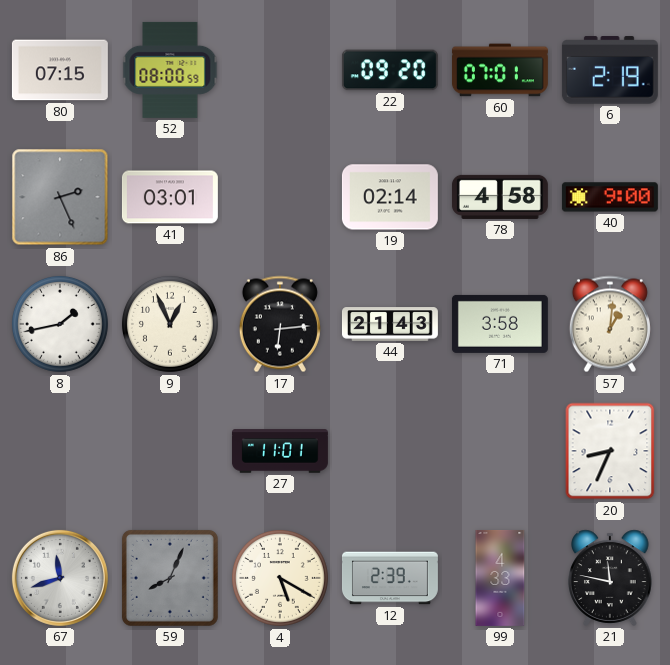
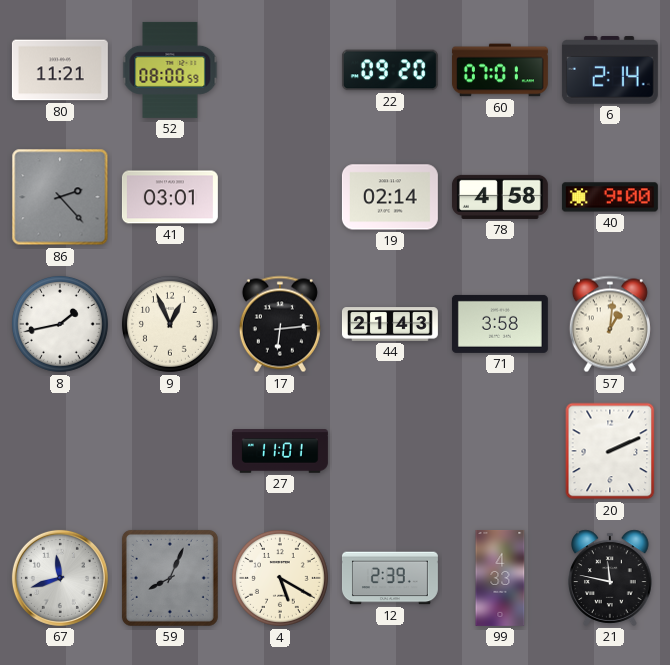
80: 07:15 -> 11:21
6: 2:19 -> 2:14
86: 2:26 -> 2:23
20: 8:34 -> 2:11
